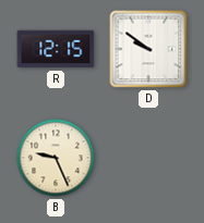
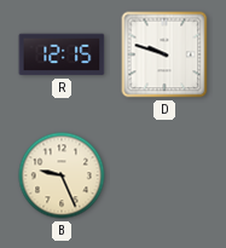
D: 9:51 -> 9:48
